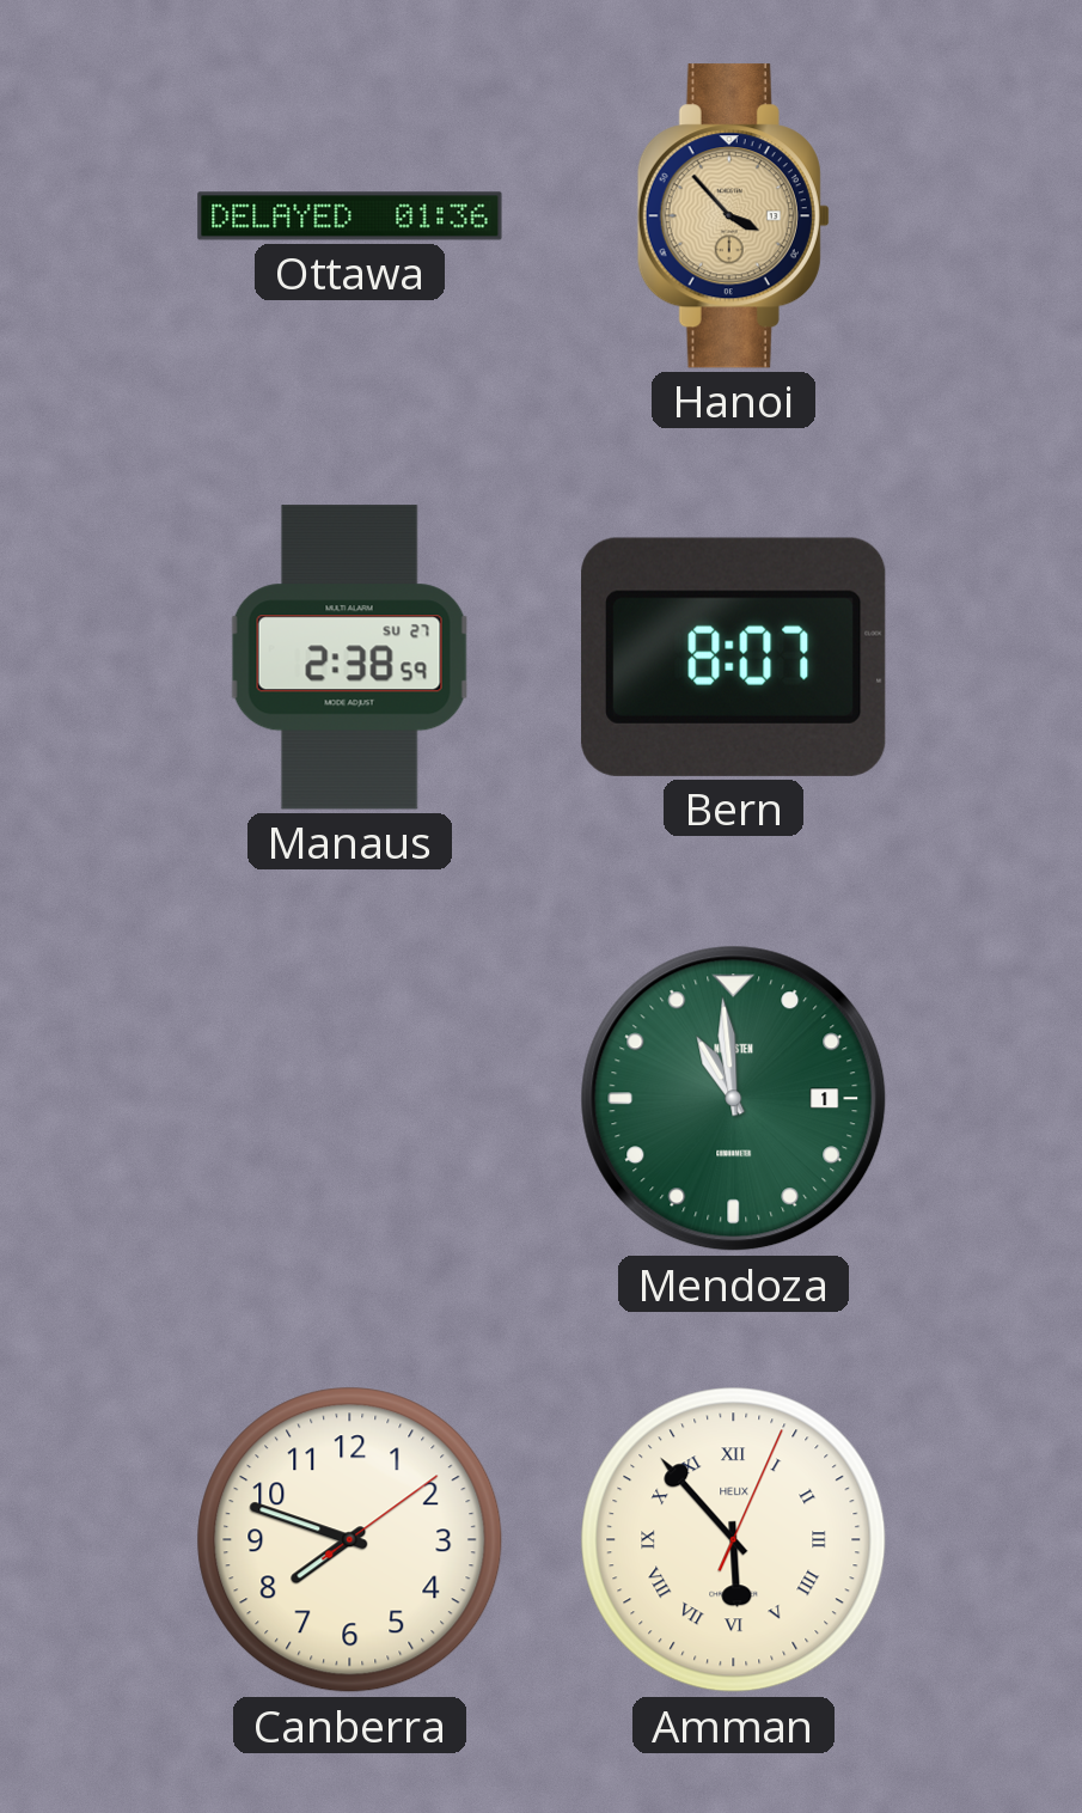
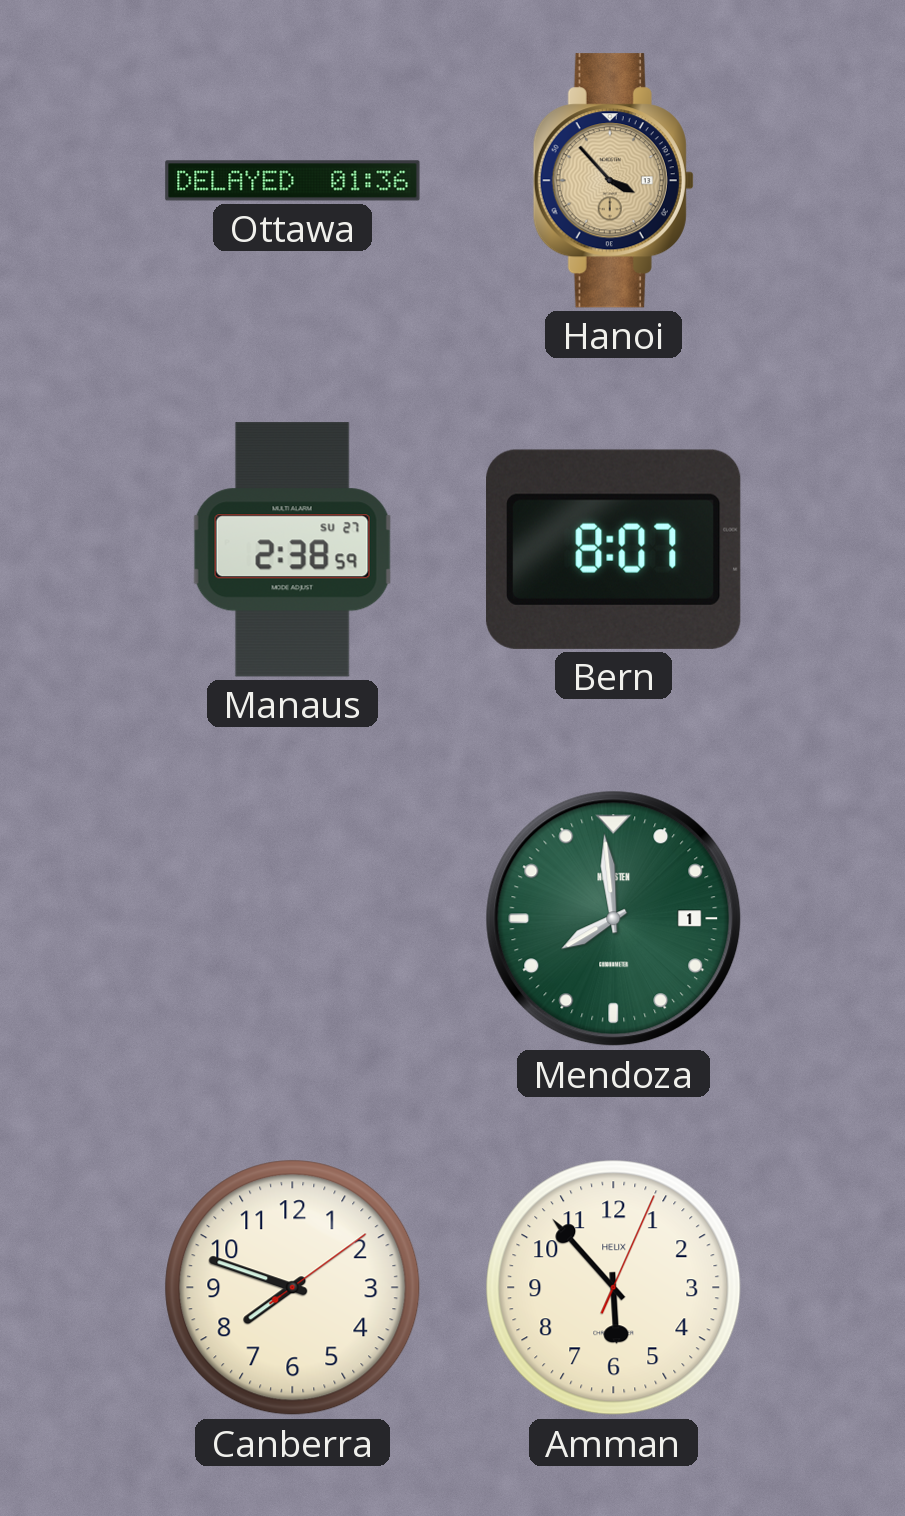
Mendoza: 10:59 -> 7:59
Amman numerals: Roman -> Arabic
